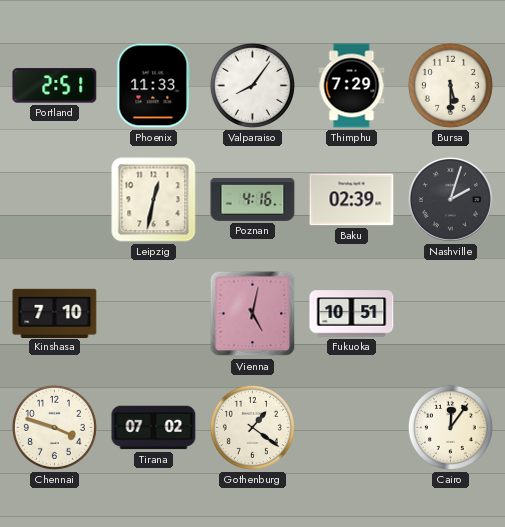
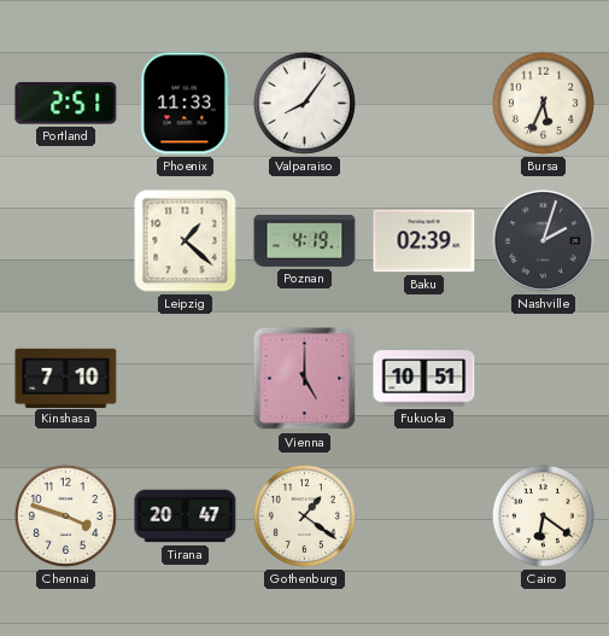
Thimphu: 7:29 -> none
Bursa: 5:30 -> 5:34
Leipzig: 12:32 -> 1:22
Poznan: 4:16 -> 4:19
Vienna: 5:02 -> 5:00
Tirana: 07:02 -> 20:47
Cairo: 12:06 -> 6:21
